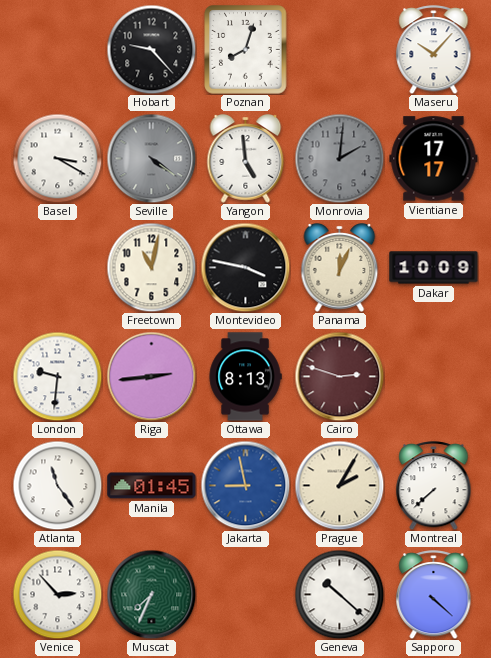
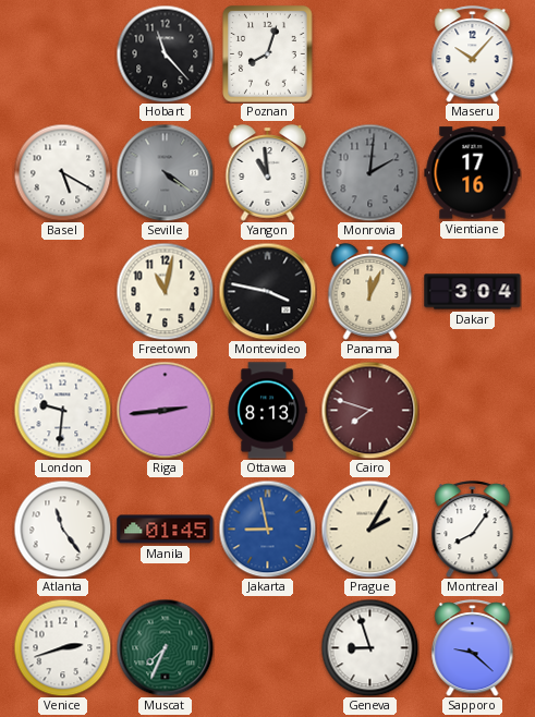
Hobart: 9:23 -> 11:23
Basel: 3:20 -> 5:20
Yangon: 4:59 -> 10:59
Vientiane: 17:17 -> 17:16
Dakar: 10:09 -> 3:04
Cairo: 2:48 -> 7:48
Montreal: 7:38 -> 8:06
Venice: 2:53 -> 2:42
Geneva: 10:22 -> 8:57
Sapporo: 4:22 -> 9:22
